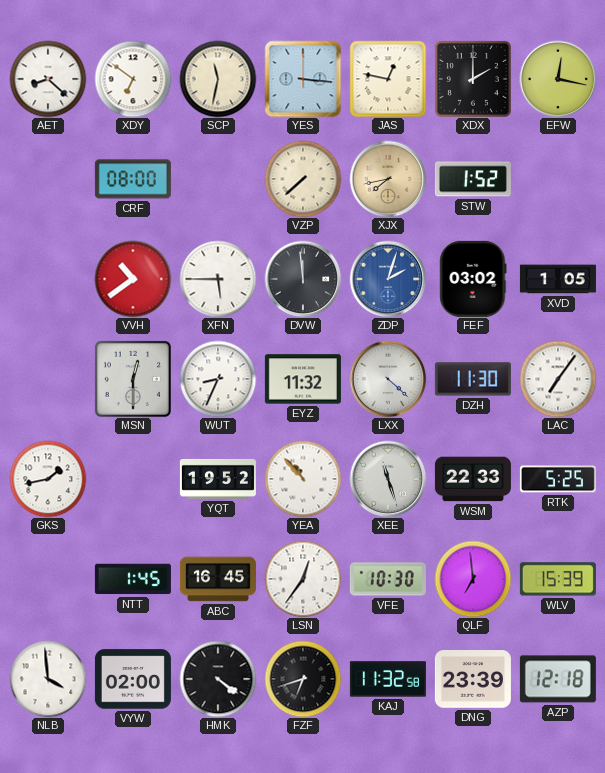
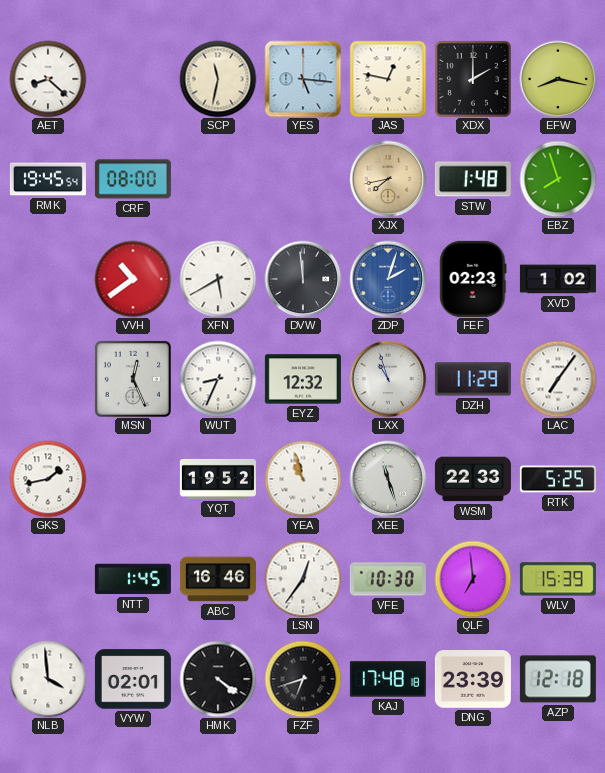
XDY: 6:51 -> none
YES: 3:16 -> 5:16
EFW: 12:17 -> 8:17
RMK: none -> 19:45
VZP: 7:38 -> none
STW: 1:52 -> 1:48
EBZ: none -> 7:57
XFN: 5:45 -> 5:40
FEF: 03:02 -> 02:23
XVD: 1:05 -> 1:02
MSN: 12:30 -> 12:26
EYZ: 11:32 -> 12:32
LXX: 4:22 -> 10:57
DZH: 11:30 -> 11:29
YEA: 10:53 -> 10:57
ABC: 16:45 -> 16:46
VYW: 02:00 -> 02:01
KAJ: 11:32 -> 17:48
